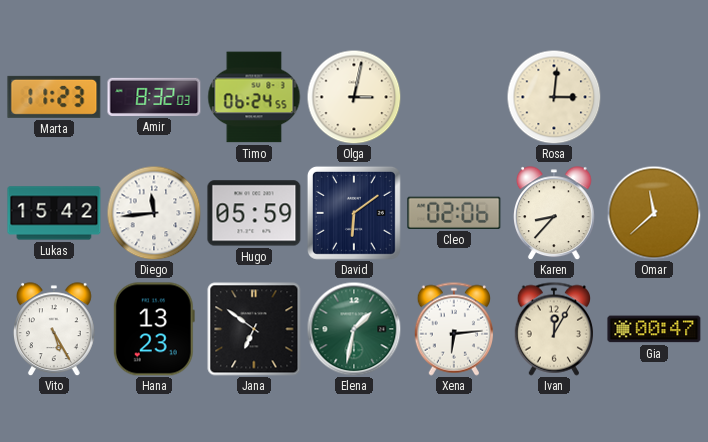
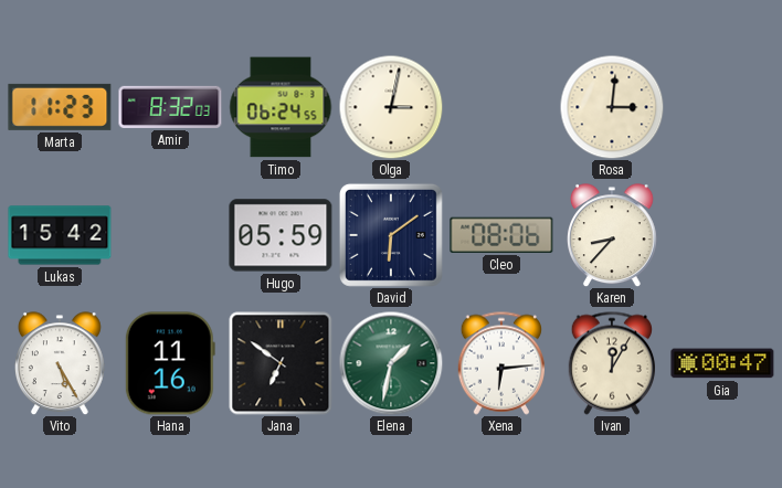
Diego: 11:44 -> none
Cleo: 02:06 -> 08:06
Omar: 11:38 -> none
Hana: 13:23 -> 11:16
